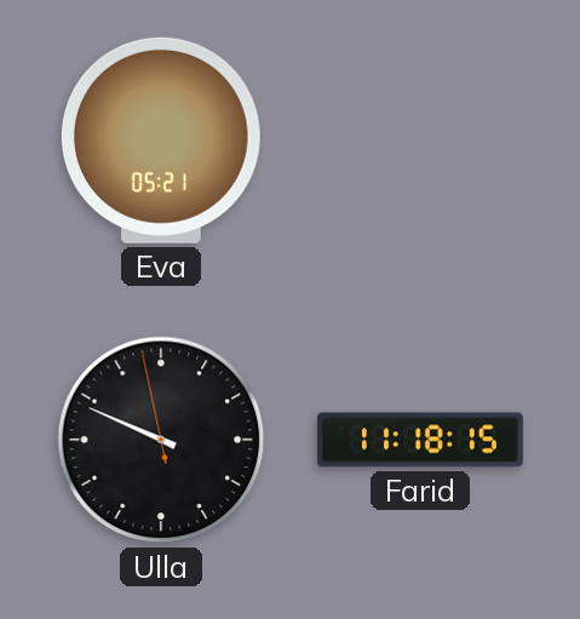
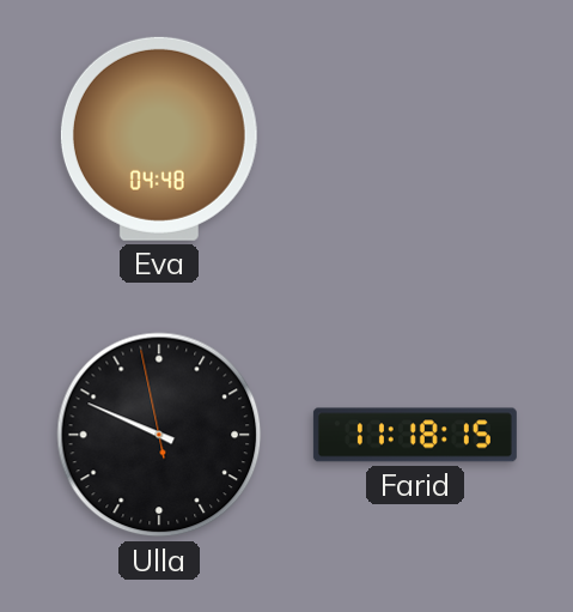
Eva: 05:21 -> 04:48
